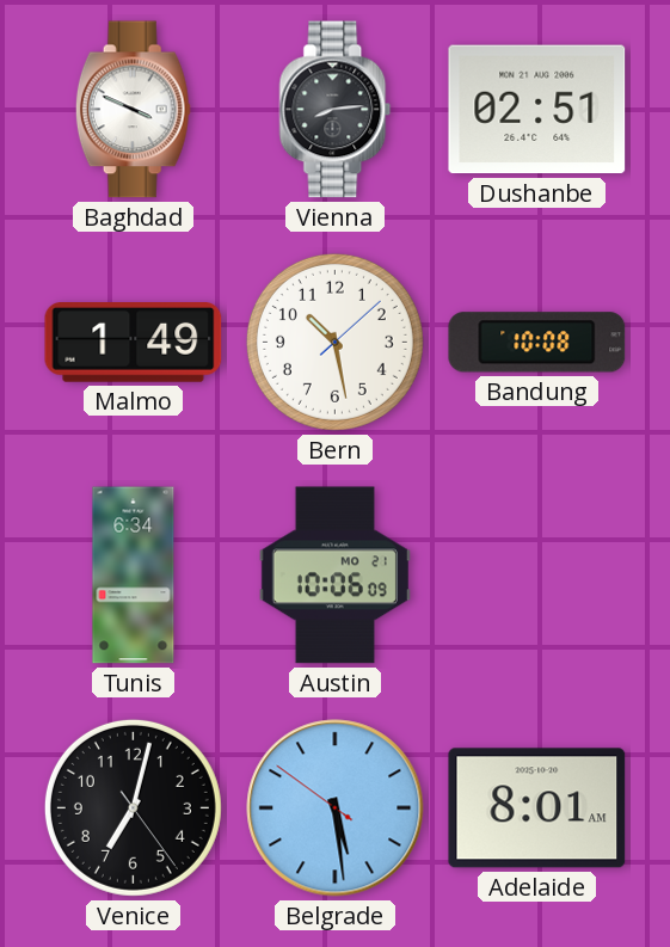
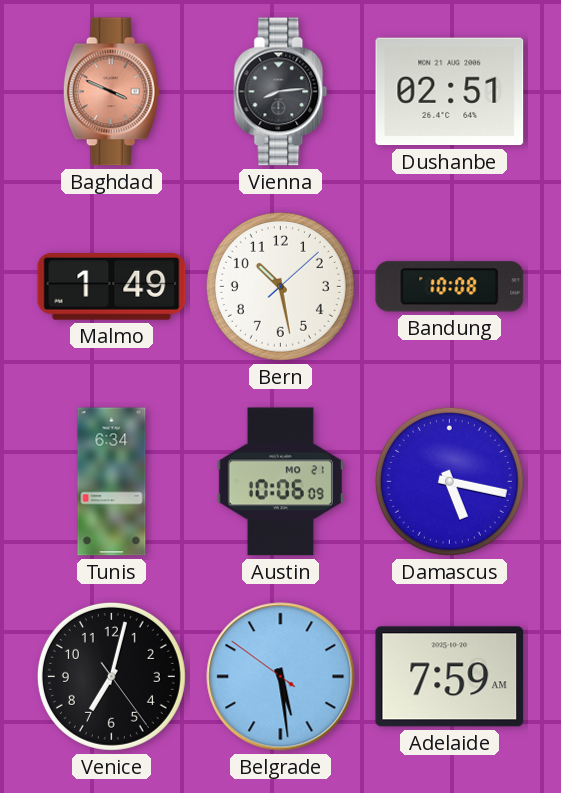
Baghdad dial: white -> salmon
Damascus: none -> 5:17
Adelaide: 8:01 -> 7:59
